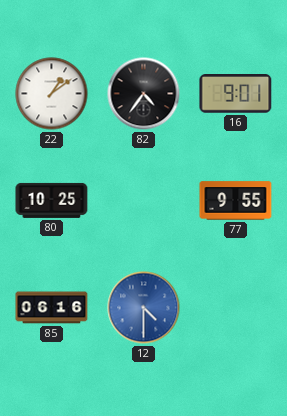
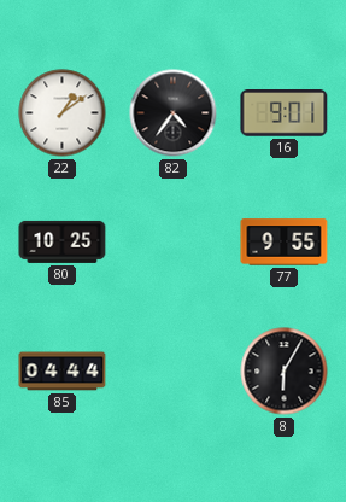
85: 06:16 -> 04:44
12: 4:30 -> none
8: none -> 6:05
